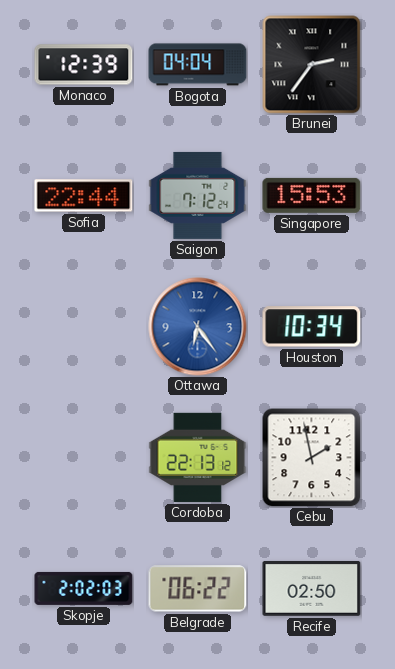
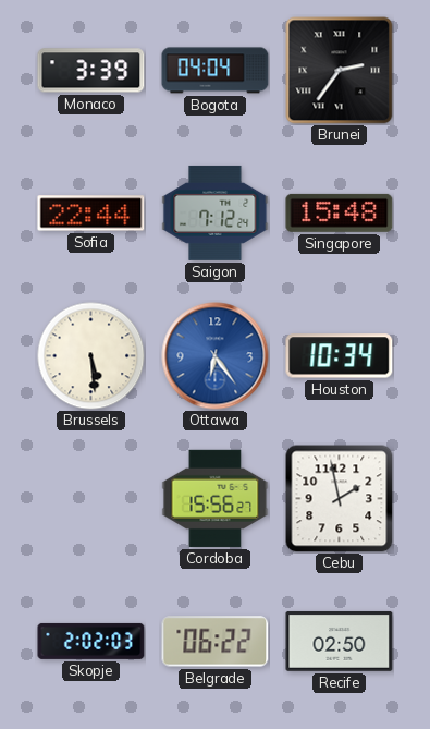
Monaco: 12:39 -> 3:39
Singapore: 15:53 -> 15:48
Brussels: none -> 5:29
Cordoba: 22:13 -> 15:56
